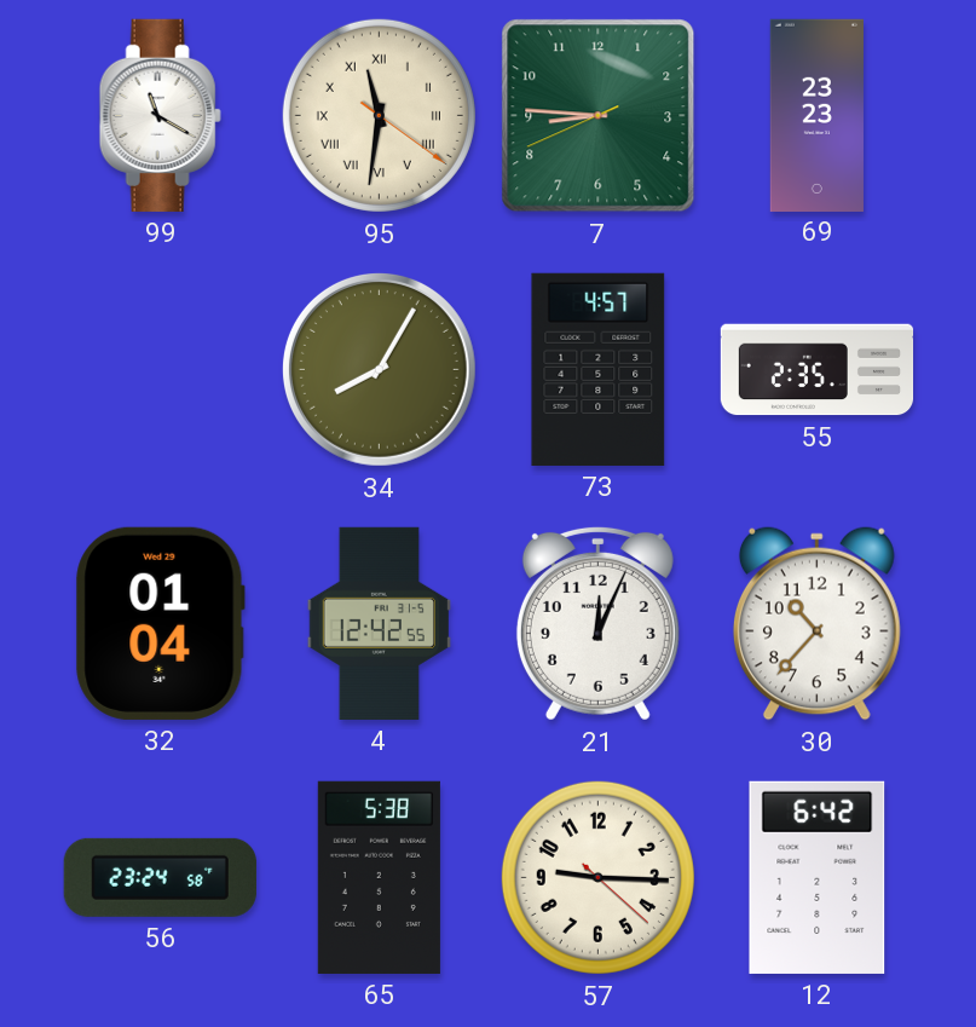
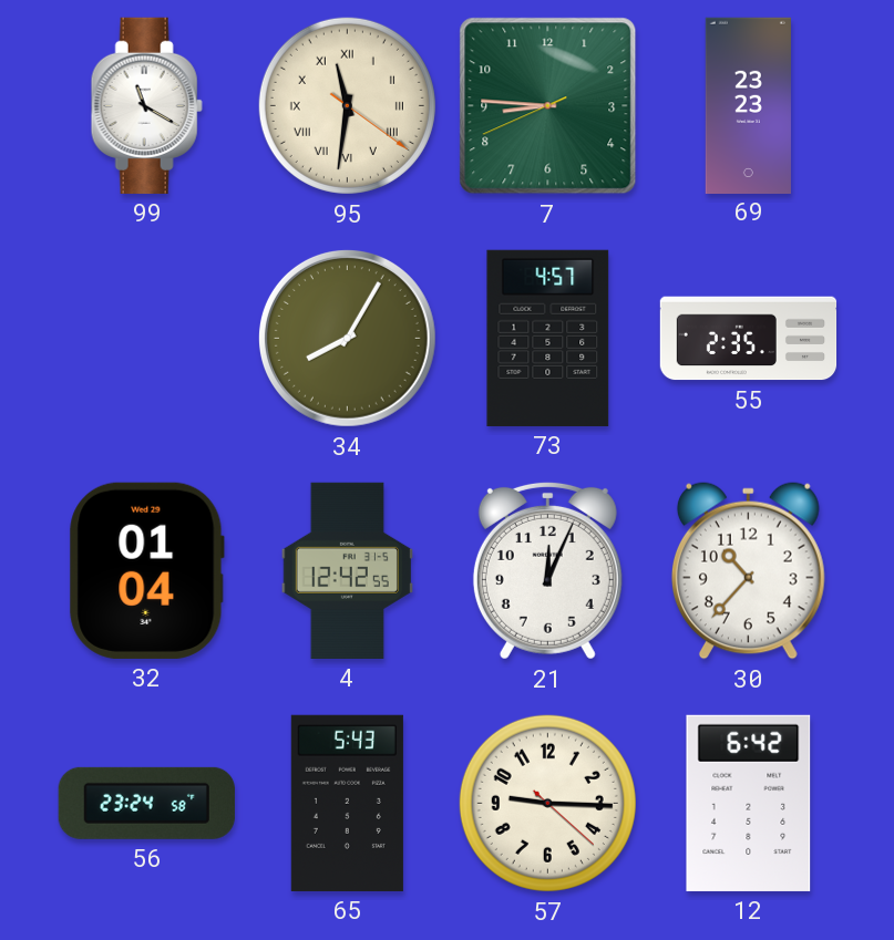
65: 5:38 -> 5:43
